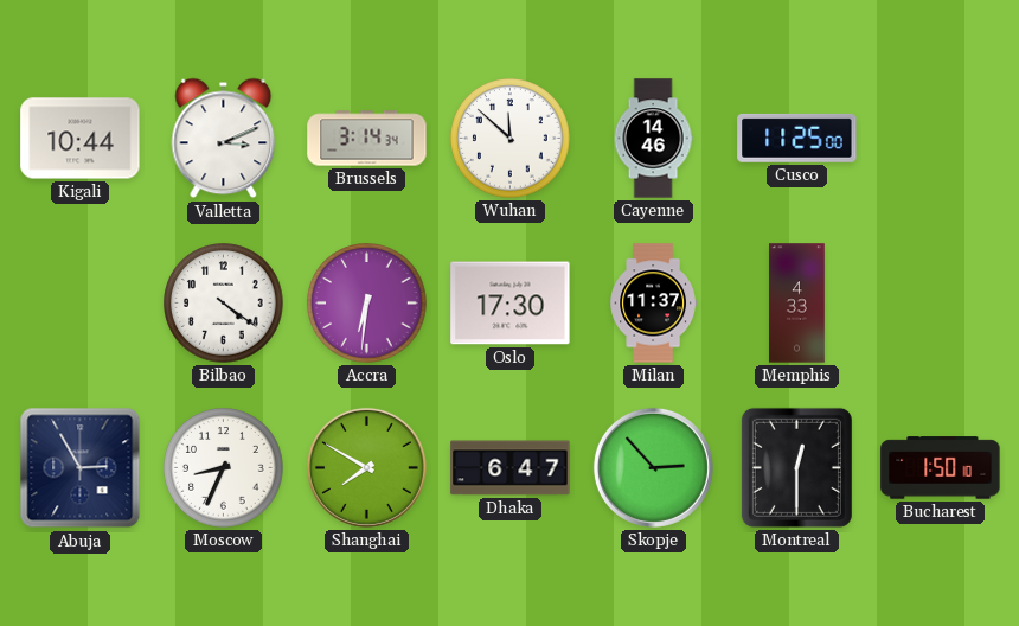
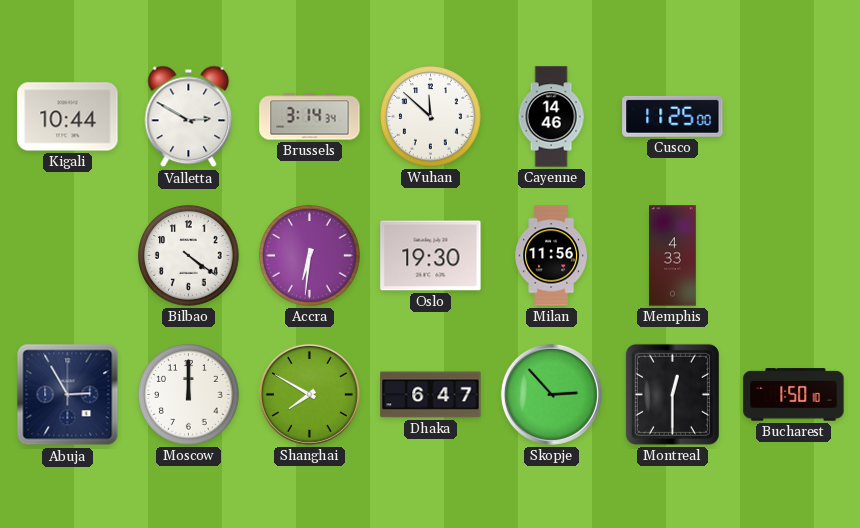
Valletta: 3:11 -> 2:50
Oslo: 17:30 -> 19:30
Milan: 11:37 -> 11:56
Moscow: 8:34 -> 12:00
